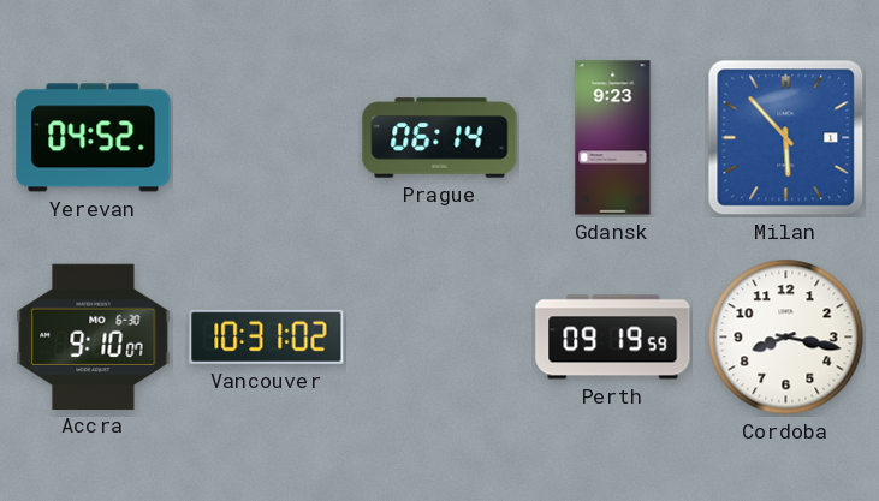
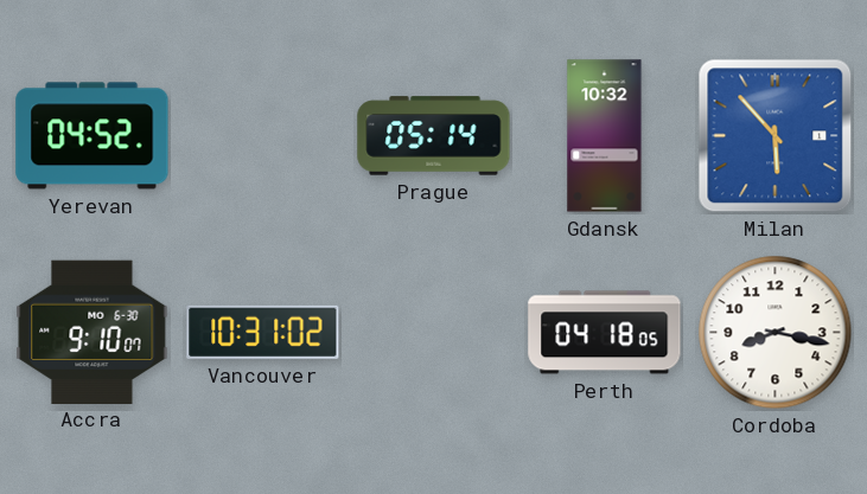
Prague: 06:14 -> 05:14
Gdansk: 9:23 -> 10:32
Perth: 09:19 -> 04:18
